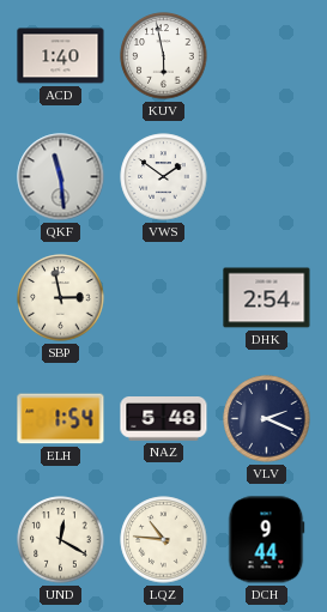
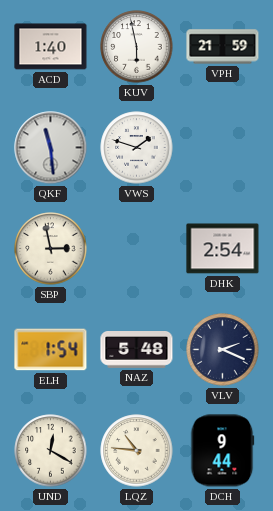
VPH: none -> 21:59
VWS: 1:51 -> 1:48
